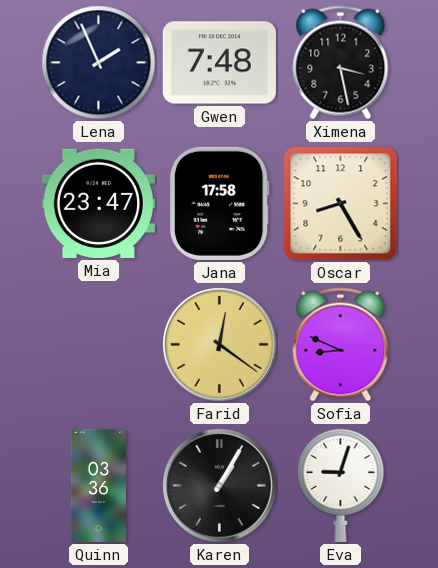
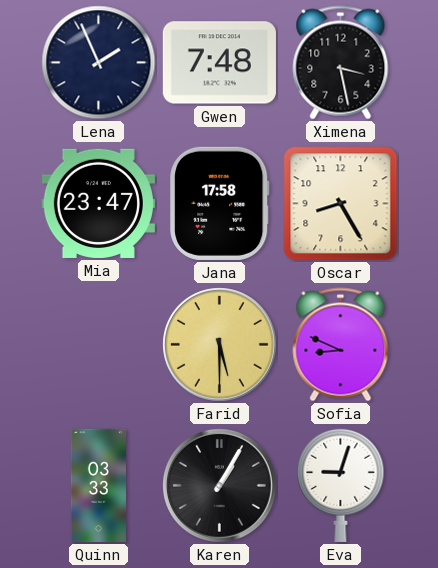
Farid: 12:21 -> 5:30
Quinn: 03:36 -> 03:33
